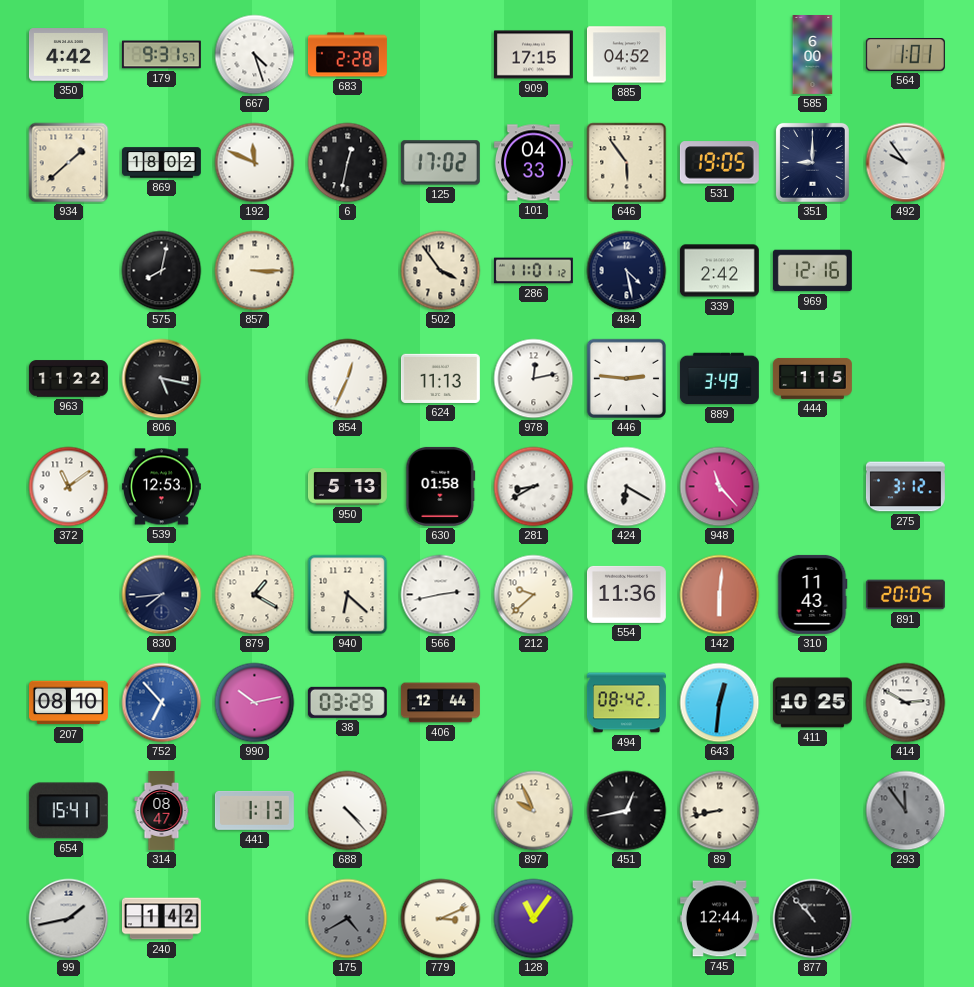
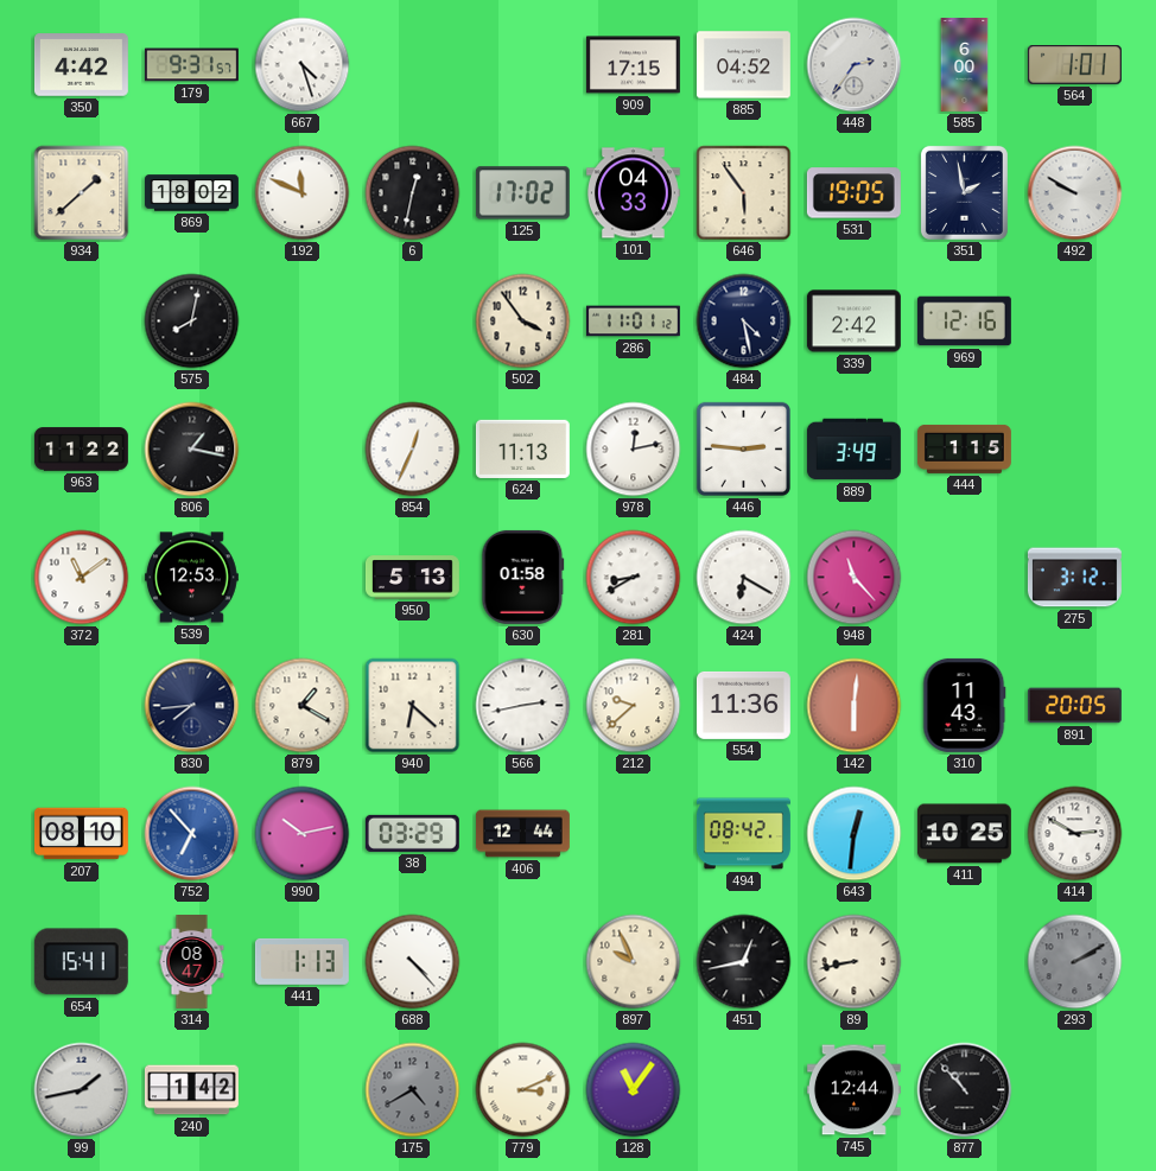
683: 2:28 -> none
448: none -> 2:36
351: 9:00 -> 1:58
492: 9:54 -> 9:50
857: 3:15 -> none
806: 5:17 -> 1:17
293: 11:54 -> 2:10
